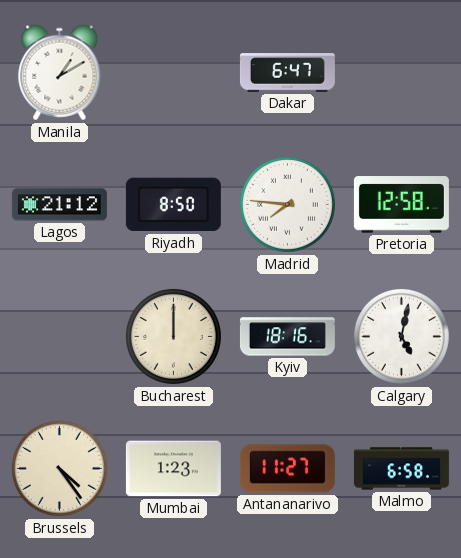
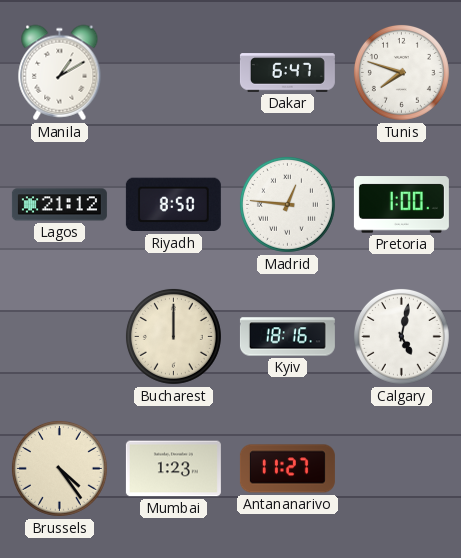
Tunis: none -> 7:48
Madrid: 7:46 -> 12:46
Pretoria: 12:58 -> 1:00
Malmo: 6:58 -> none
